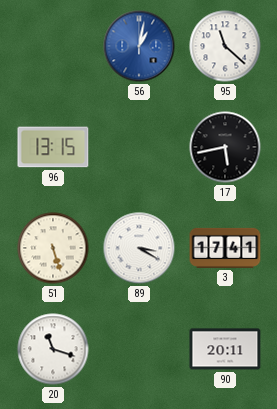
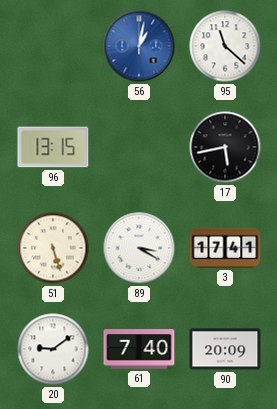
20: 11:18 -> 9:09
61: none -> 7:40
90: 20:11 -> 20:09
